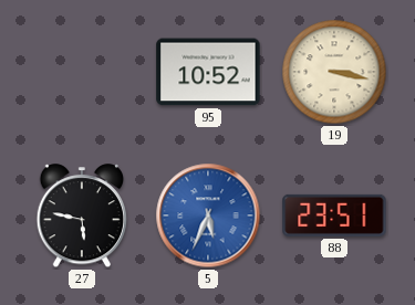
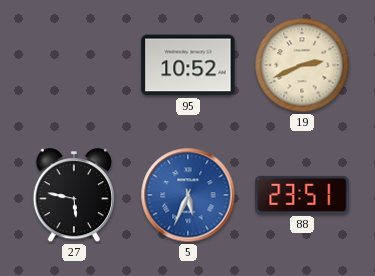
19: 3:17 -> 2:41
